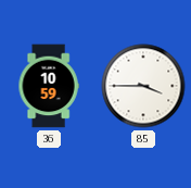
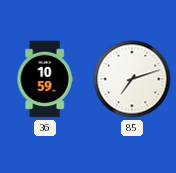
85: 3:45 -> 7:12
